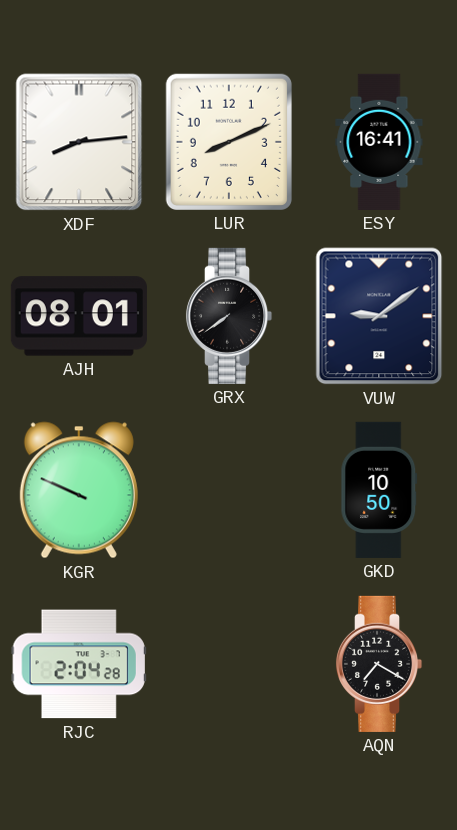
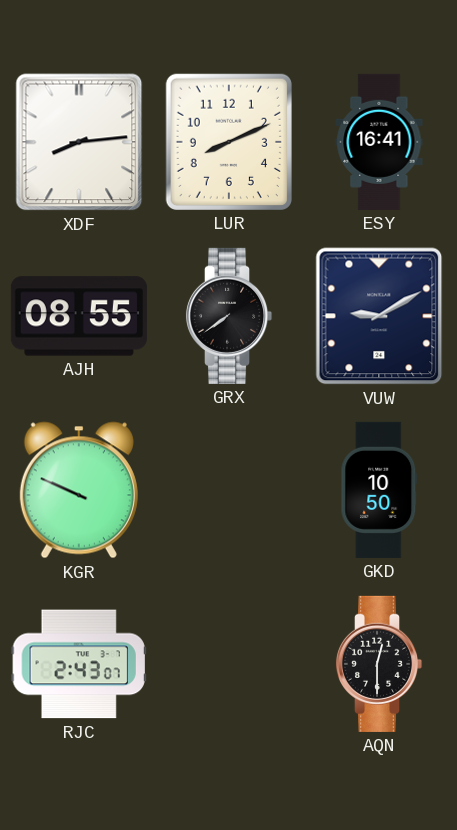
AJH: 08:01 -> 08:55
VUW: 9:09 -> 9:10
RJC: 2:04 -> 2:43
AQN: 7:20 -> 12:30
